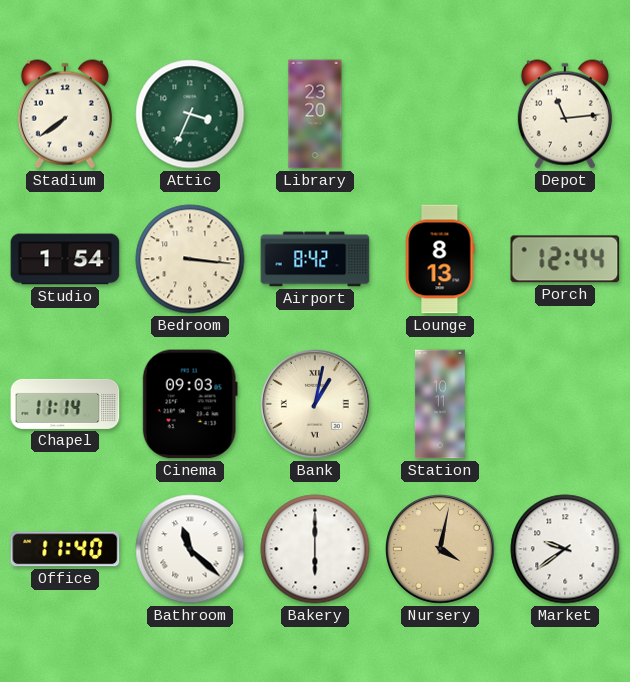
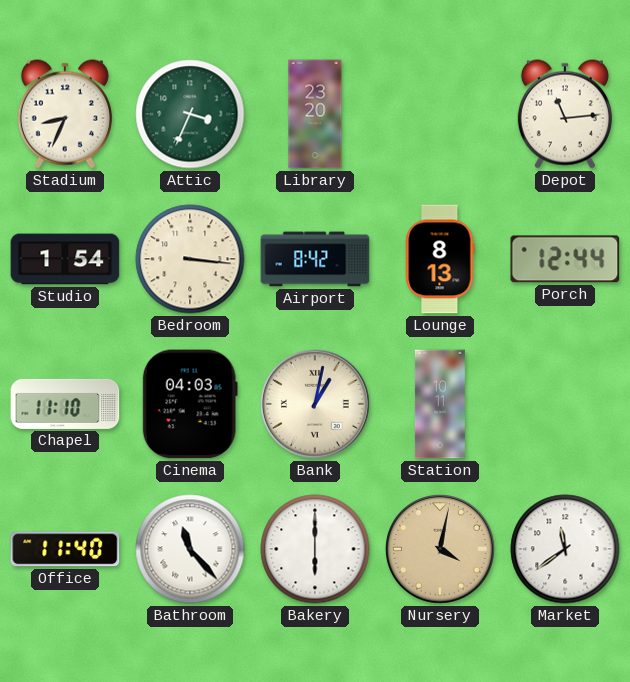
Stadium: 7:39 -> 8:34
Chapel: 11:14 -> 11:10
Cinema: 09:03 -> 04:03
Bathroom: 11:22 -> 11:23
Market: 9:39 -> 11:39
